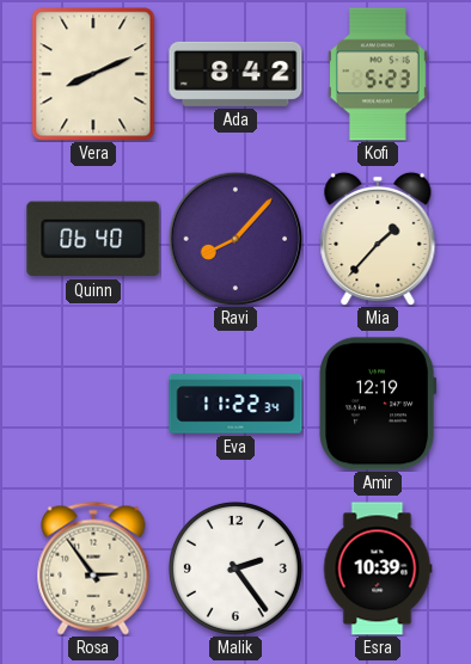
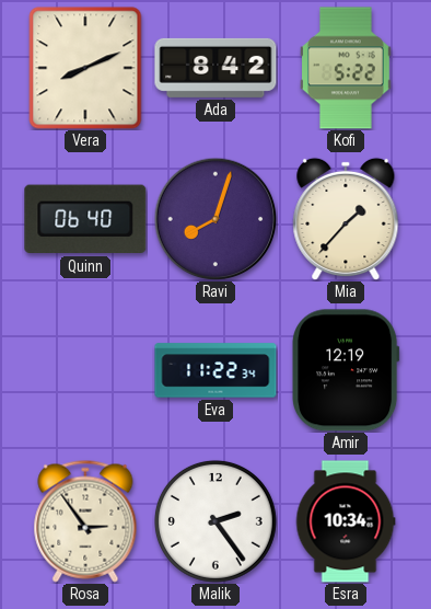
Kofi: 5:23 -> 5:22
Ravi: 8:07 -> 8:03
Esra: 10:39 -> 10:34
